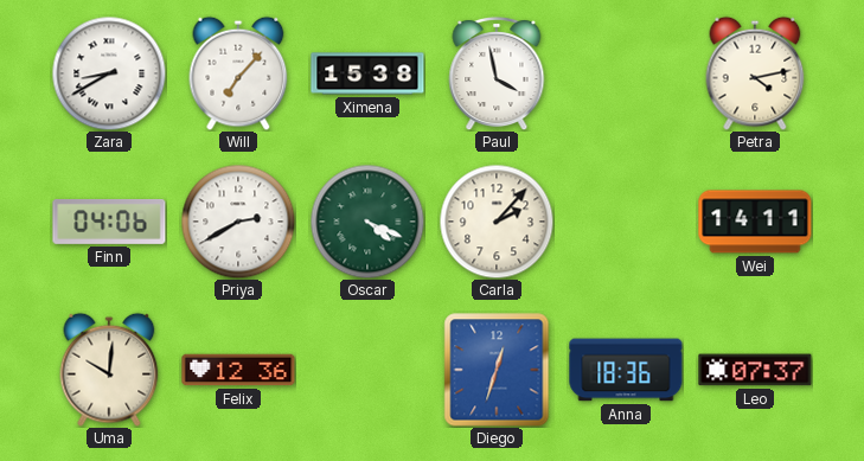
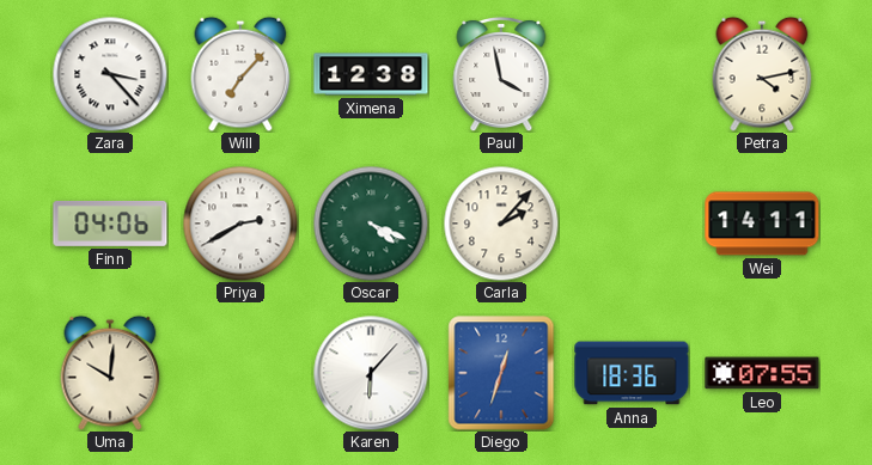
Zara: 8:40 -> 3:23
Ximena: 15:38 -> 12:38
Felix: 12:36 -> none
Karen: none -> 6:07
Leo: 07:37 -> 07:55
